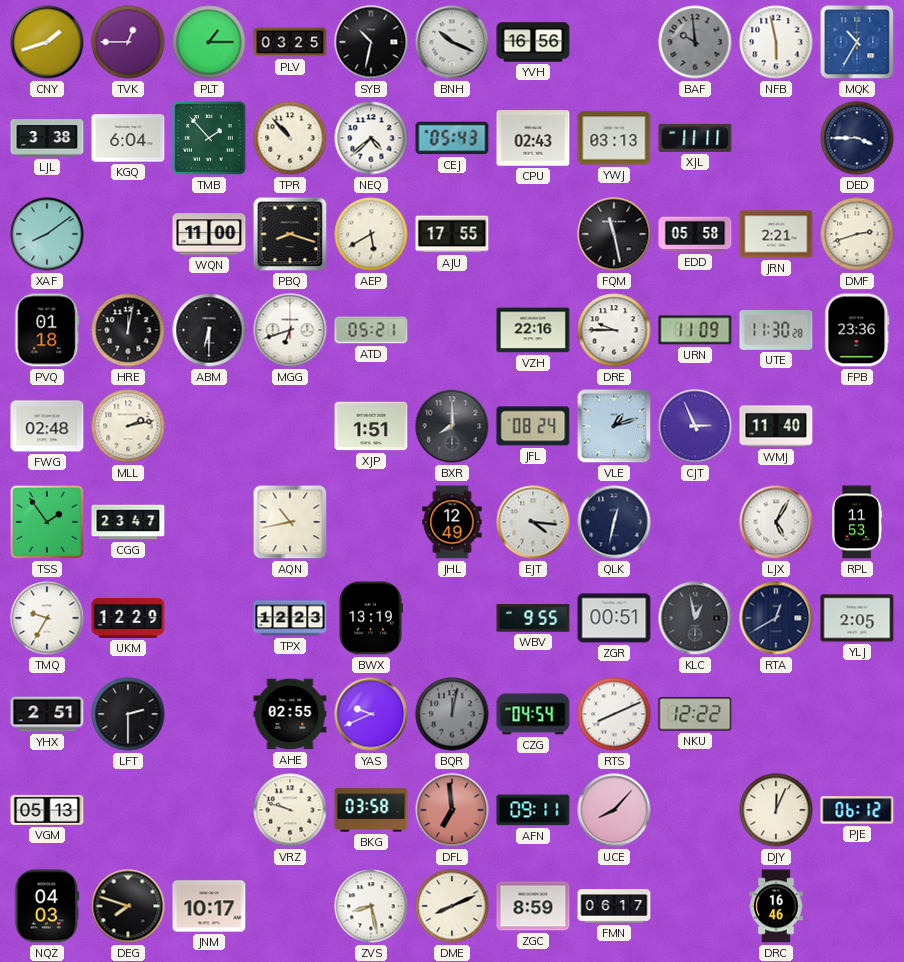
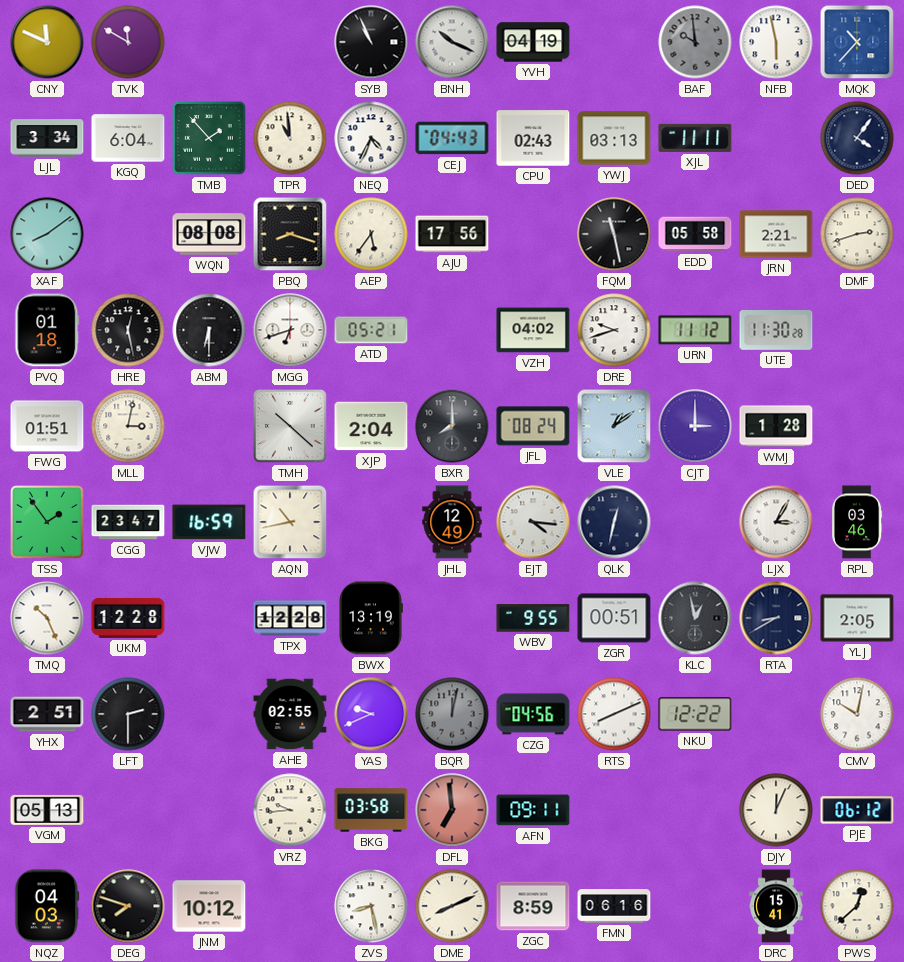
CNY: 1:42 -> 11:49
TVK: 12:45 -> 11:50
PLT: 1:15 -> none
PLV: 03:25 -> none
SYB: 10:32 -> 10:56
YVH: 16:56 -> 04:19
MQK: 10:35 -> 10:37
LJL: 3:38 -> 3:34
TPR: 10:53 -> 10:59
NEQ: 4:38 -> 4:34
CEJ: 05:43 -> 04:43
DED: 3:45 -> 4:06
WQN: 11:00 -> 08:08
AEP: 5:40 -> 5:36
AJU: 17:55 -> 17:56
HRE: 12:02 -> 12:28
VZH: 22:16 -> 04:02
DRE: 9:45 -> 9:42
URN: 11:09 -> 11:12
FPB: 23:36 -> none
FWG: 02:48 -> 01:51
MLL: 2:13 -> 3:02
TMH: none -> 10:22
XJP: 1:51 -> 2:04
VLE: 1:12 -> 1:09
CJT: 2:56 -> 3:00
WMJ: 11:40 -> 1:28
VJW: none -> 16:59
LJX: 5:05 -> 3:05
RPL: 11:53 -> 03:46
TMQ: 9:35 -> 10:26
UKM: 12:29 -> 12:28
TPX: 12:23 -> 12:28
RTA: 12:40 -> 8:40
CZG: 04:54 -> 04:56
CMV: none -> 10:02
VRZ: 9:48 -> 9:44
UCE: 8:07 -> none
JNM: 10:17 -> 10:12
FMN: 06:17 -> 06:16
DRC: 16:46 -> 15:41
PWS: none -> 12:38
